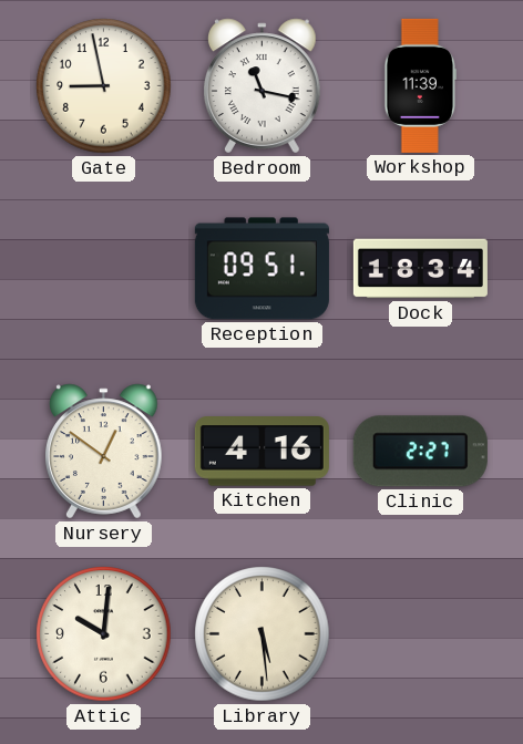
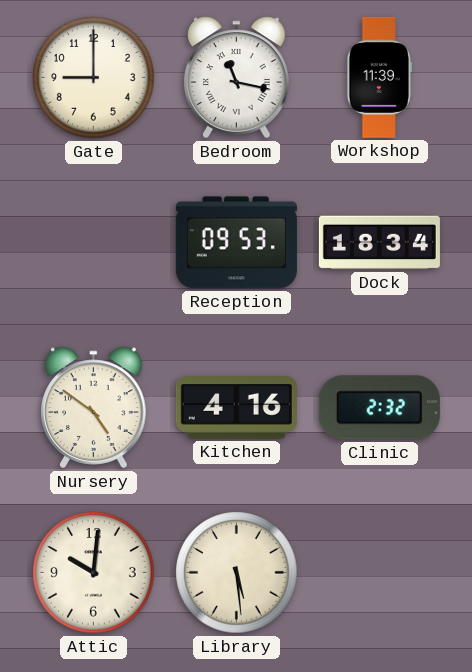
Gate: 8:58 -> 9:00
Reception: 09:51 -> 09:53
Nursery: 12:51 -> 4:51
Clinic: 2:27 -> 2:32
